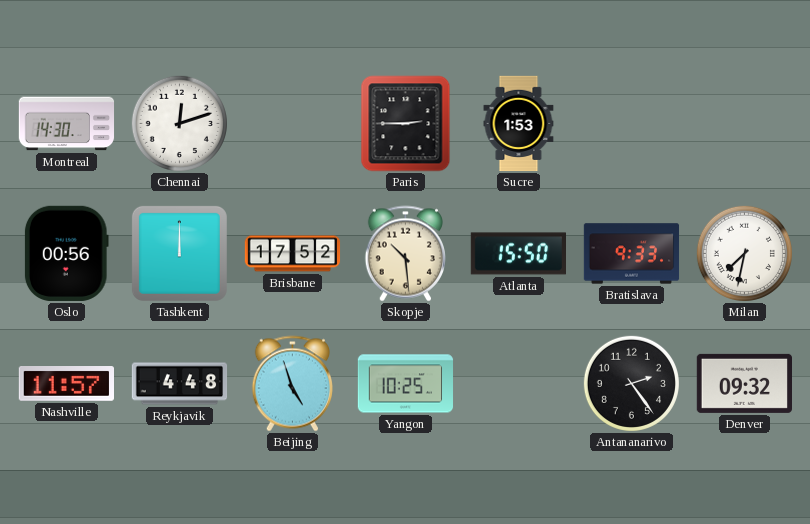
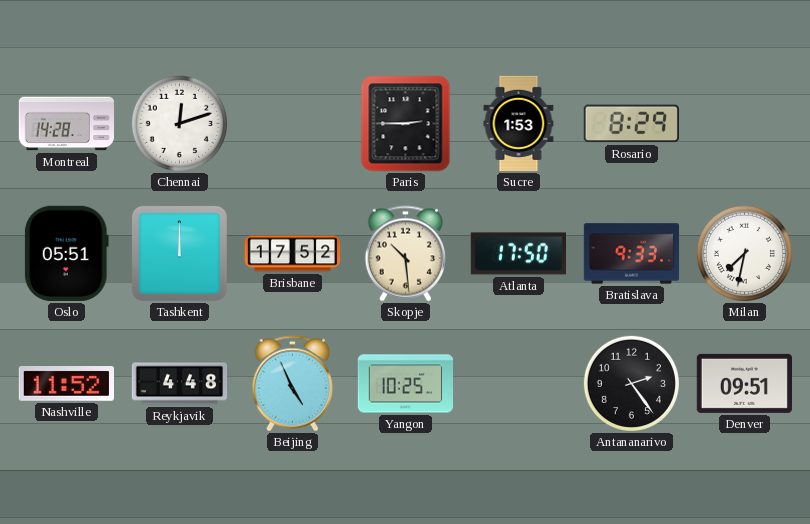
Montreal: 14:30 -> 14:28
Rosario: none -> 8:29
Oslo: 00:56 -> 05:51
Atlanta: 15:50 -> 17:50
Nashville: 11:57 -> 11:52
Beijing: 4:57 -> 4:56
Denver: 09:32 -> 09:51
